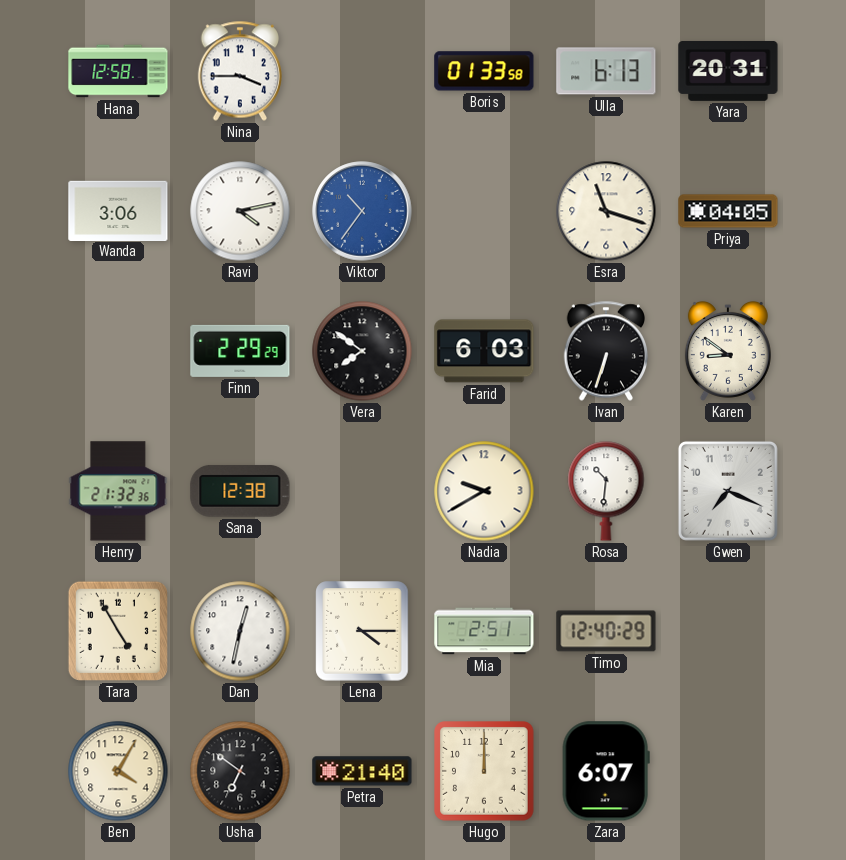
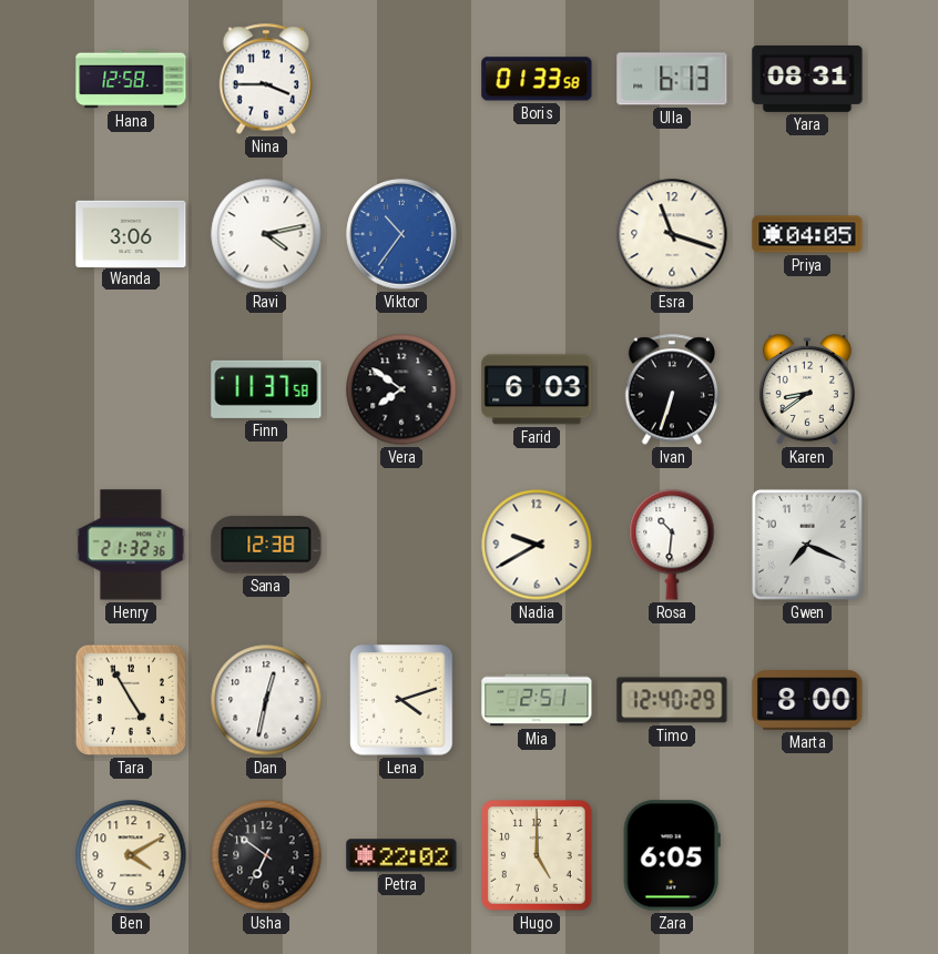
Yara: 20:31 -> 08:31
Finn: 2:29 -> 11:37
Karen: 8:51 -> 8:39
Lena: 4:15 -> 4:12
Marta: none -> 8:00
Ben: 4:05 -> 4:10
Petra: 21:40 -> 22:02
Hugo: 12:00 -> 5:00
Zara: 6:07 -> 6:05
